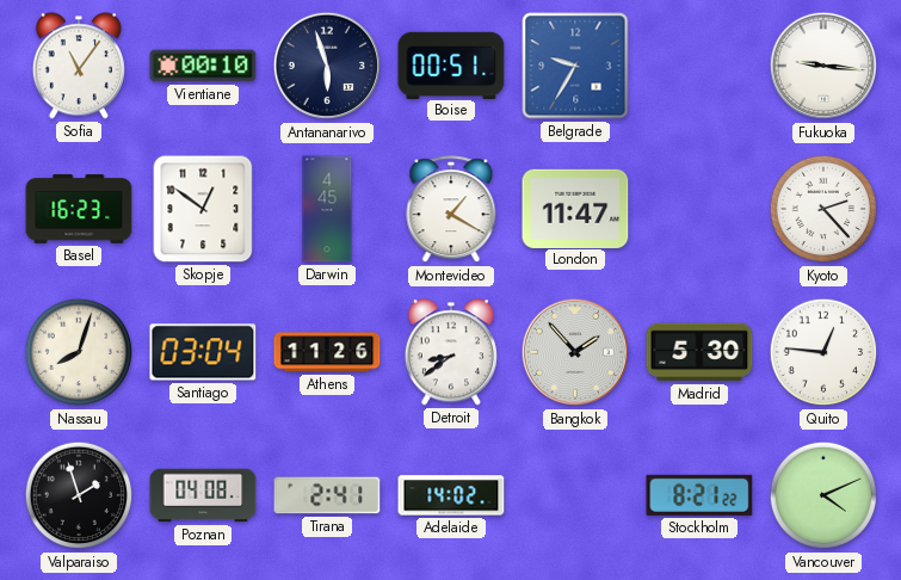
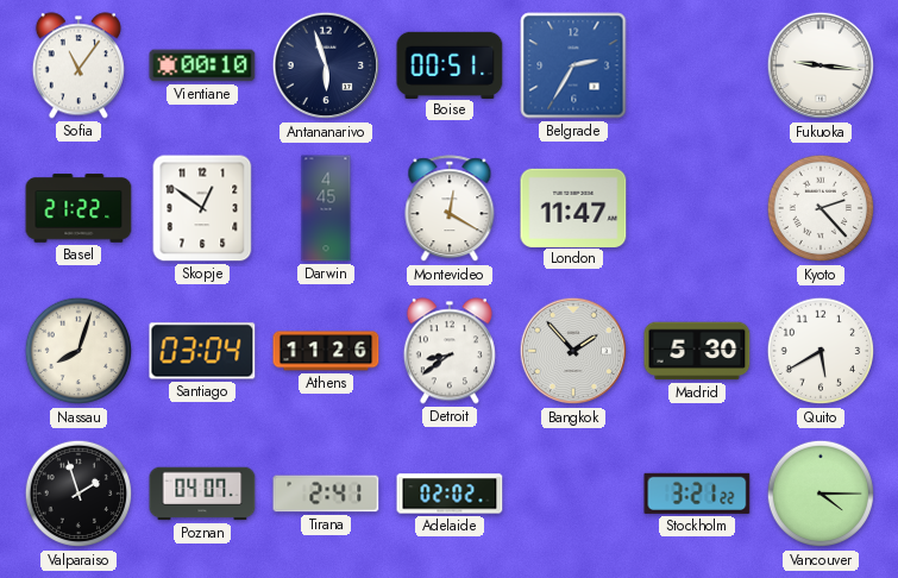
Belgrade: 9:35 -> 2:35
Basel: 16:23 -> 21:22
Montevideo: 1:20 -> 12:20
Quito: 12:46 -> 5:40
Poznan: 04:08 -> 04:07
Adelaide: 14:02 -> 02:02
Stockholm: 8:21 -> 3:21
Vancouver: 4:11 -> 4:15
